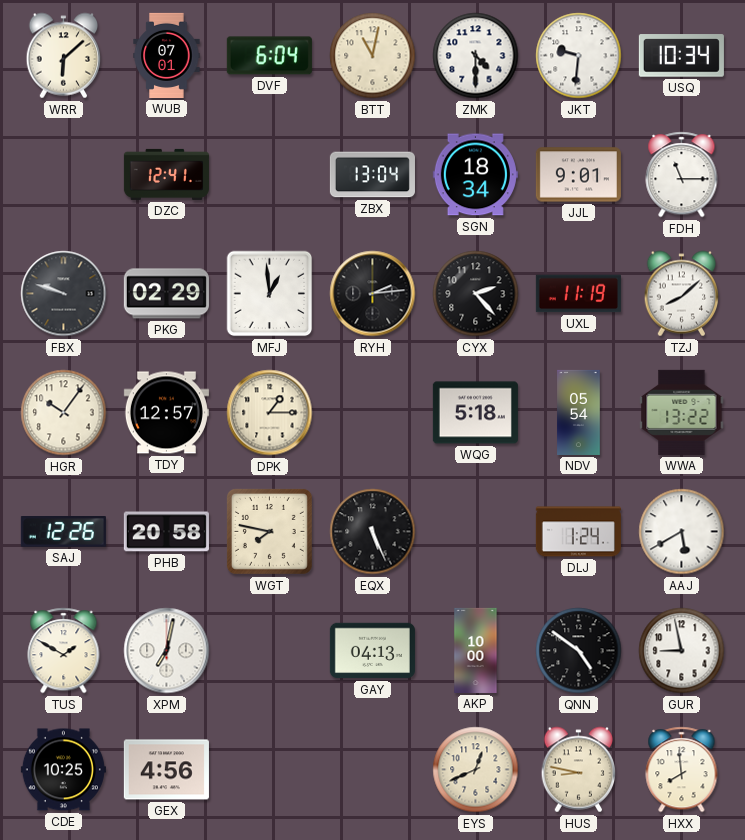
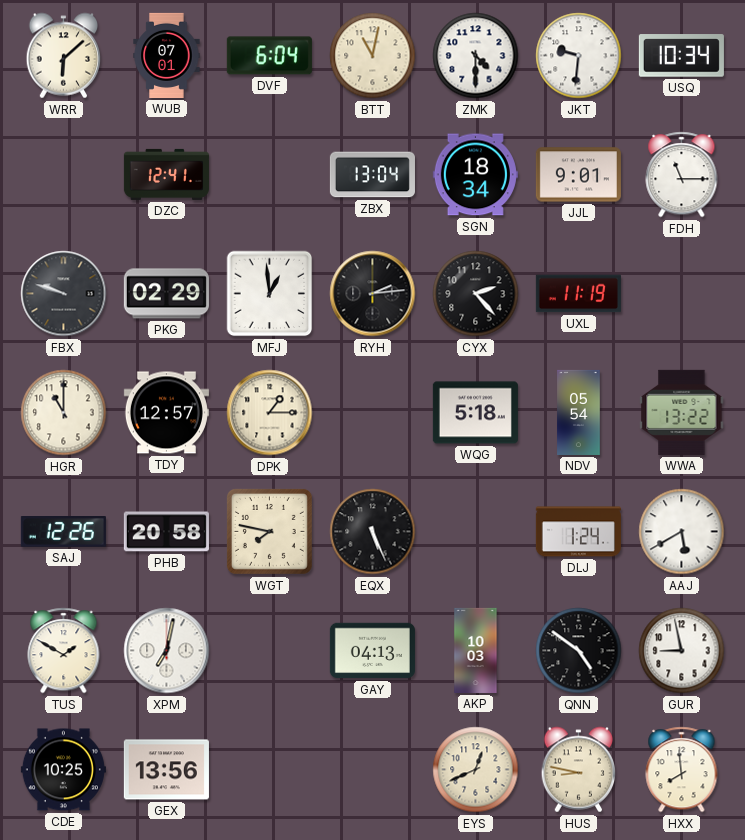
TZJ: 8:08 -> none
HGR: 10:06 -> 11:00
AKP: 10:00 -> 10:03
GEX: 4:56 -> 13:56
